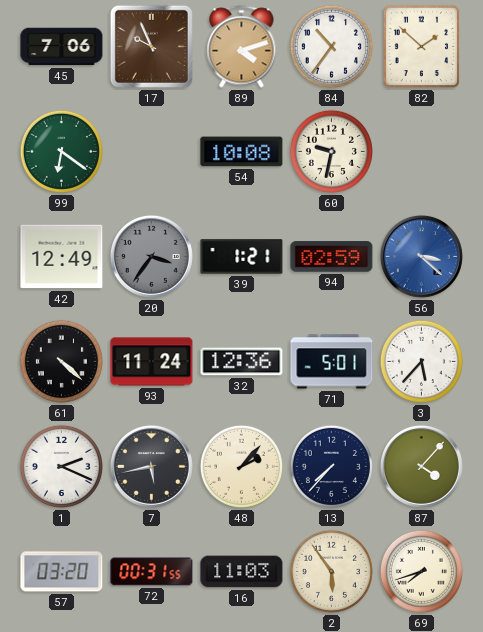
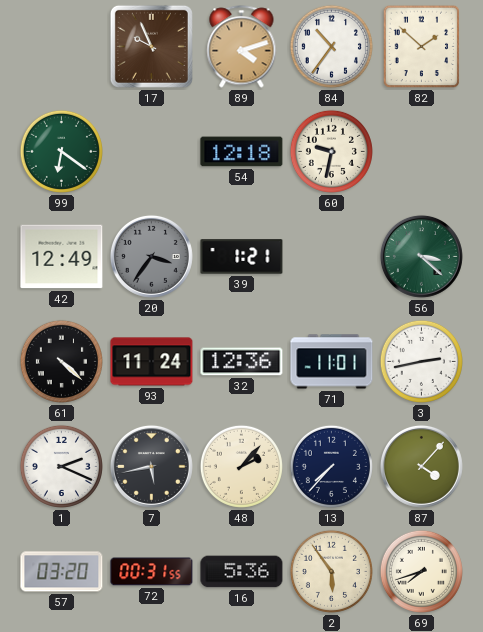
45: 7:06 -> none
54: 10:08 -> 12:18
94: 02:59 -> none
56 dial: blue -> green
71: 5:01 -> 11:01
3: 5:37 -> 2:43
16: 11:03 -> 5:36
